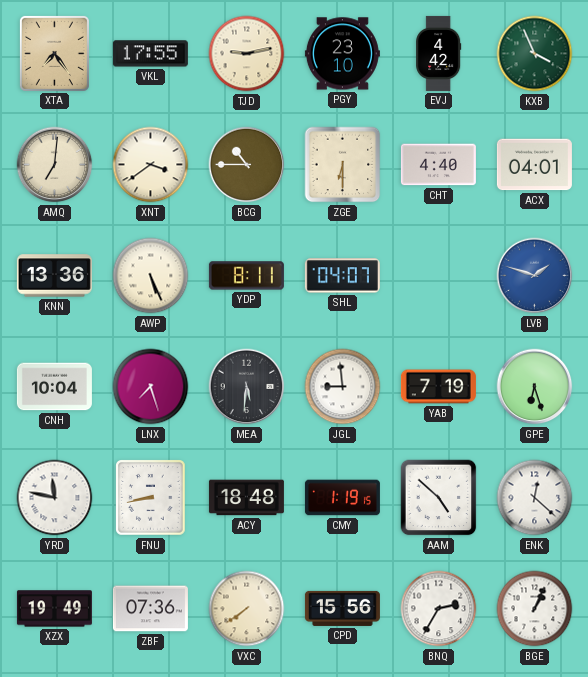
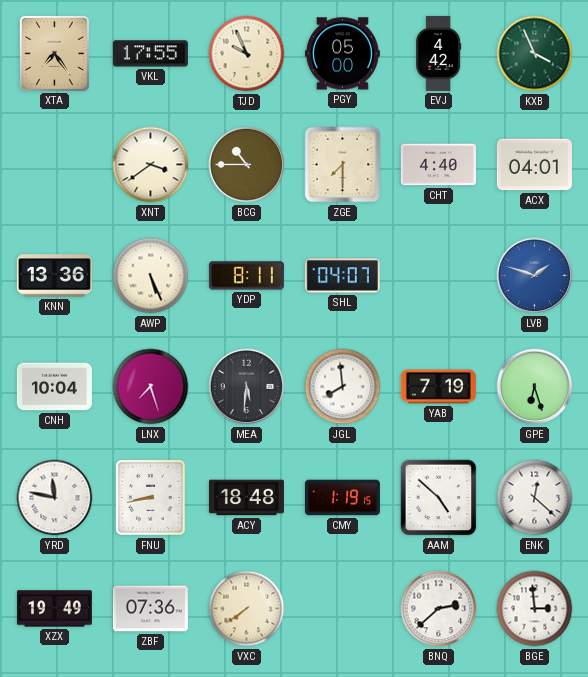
TJD: 9:13 -> 9:56
PGY: 23:10 -> 05:00
AMQ: 7:01 -> none
ZGE: 6:30 -> 7:30
JGL: 8:59 -> 7:59
CPD: 15:56 -> none
BNQ: 2:35 -> 2:38
BGE: 1:04 -> 2:59
